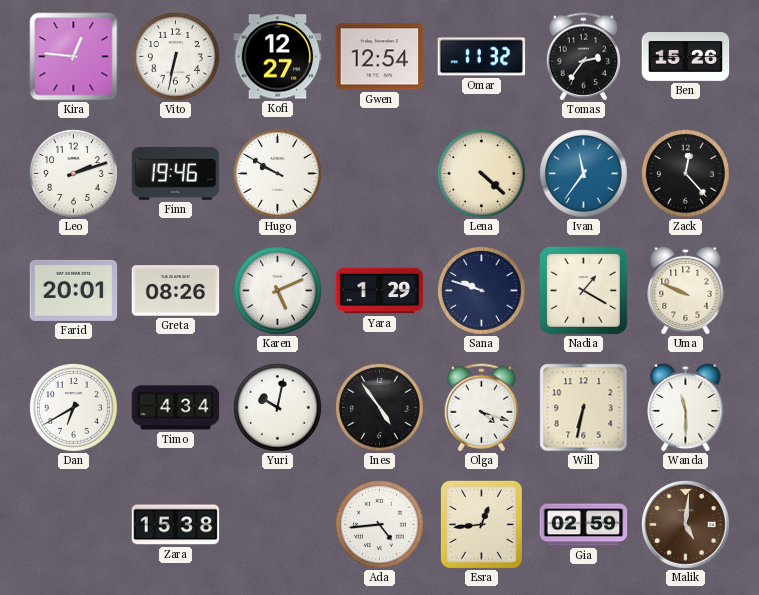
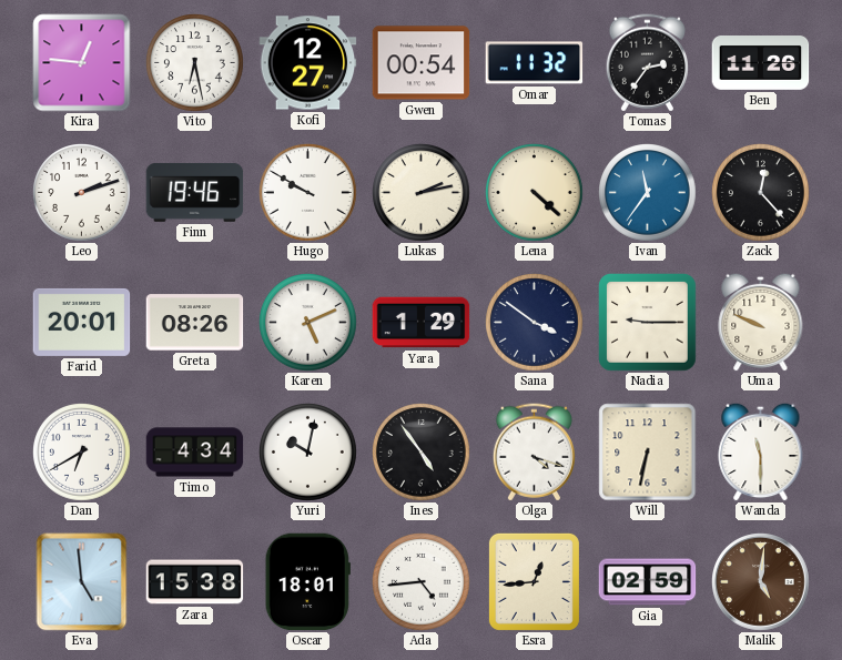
Vito: 6:32 -> 6:28
Gwen: 12:54 -> 00:54
Ben: 15:26 -> 11:26
Lukas: none -> 2:13
Sana: 9:48 -> 3:51
Nadia: 1:20 -> 9:15
Eva: none -> 4:59
Oscar: none -> 18:01
